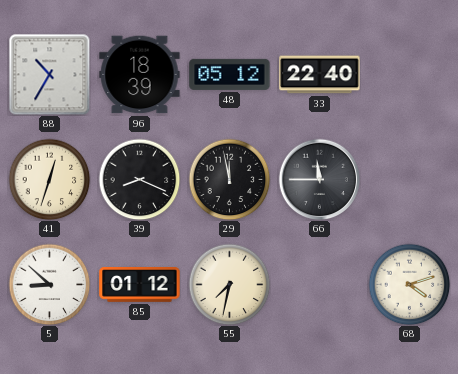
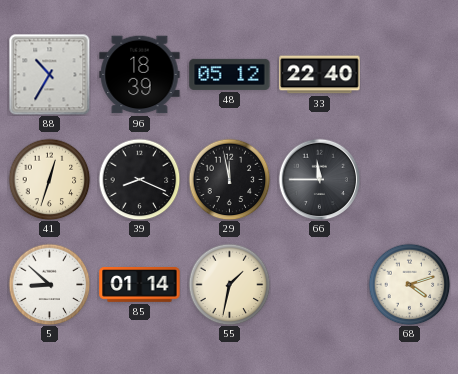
85: 01:12 -> 01:14
55: 7:32 -> 1:32
